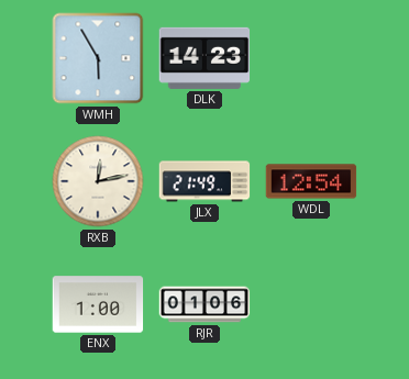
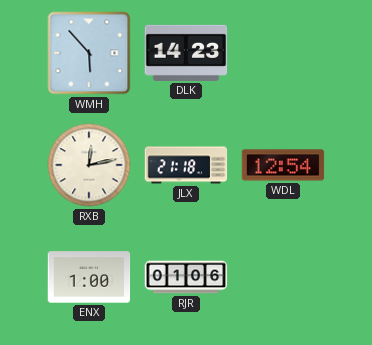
WMH: 5:55 -> 5:53
JLX: 21:49 -> 21:18
